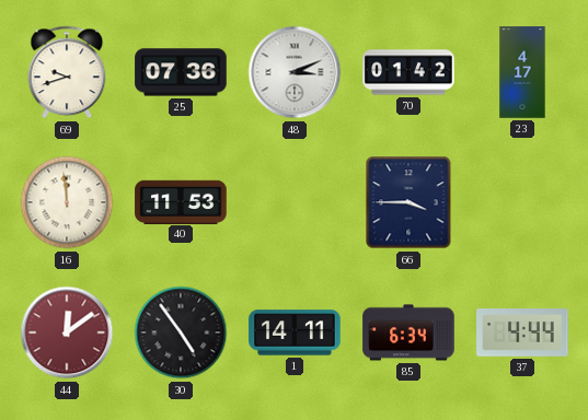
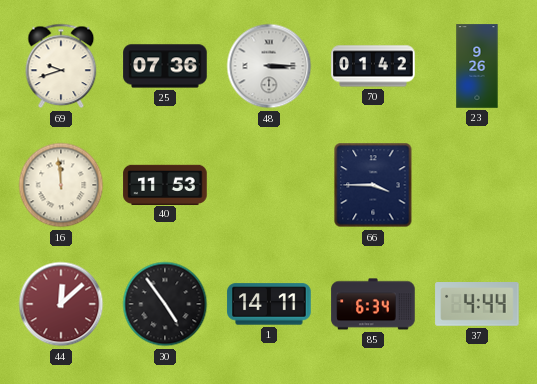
48: 3:11 -> 3:15
23: 4:17 -> 9:26
44: 12:09 -> 12:08
